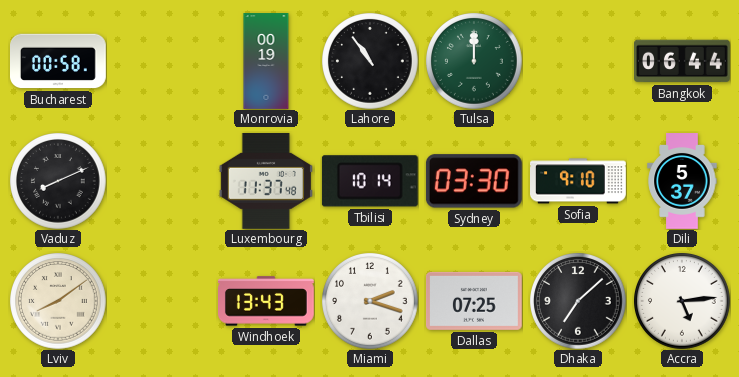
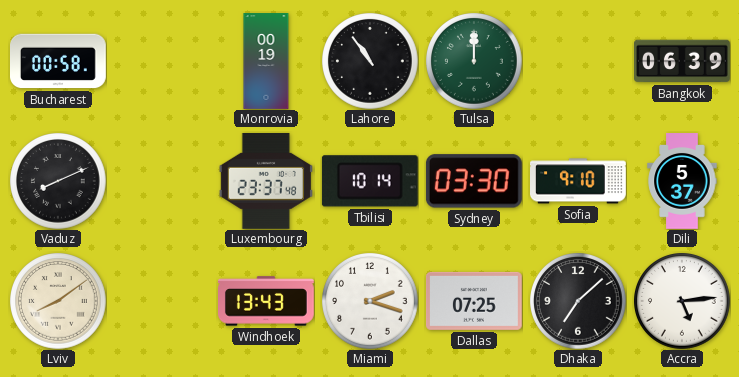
Bangkok: 06:44 -> 06:39
Luxembourg: 11:37 -> 23:37
